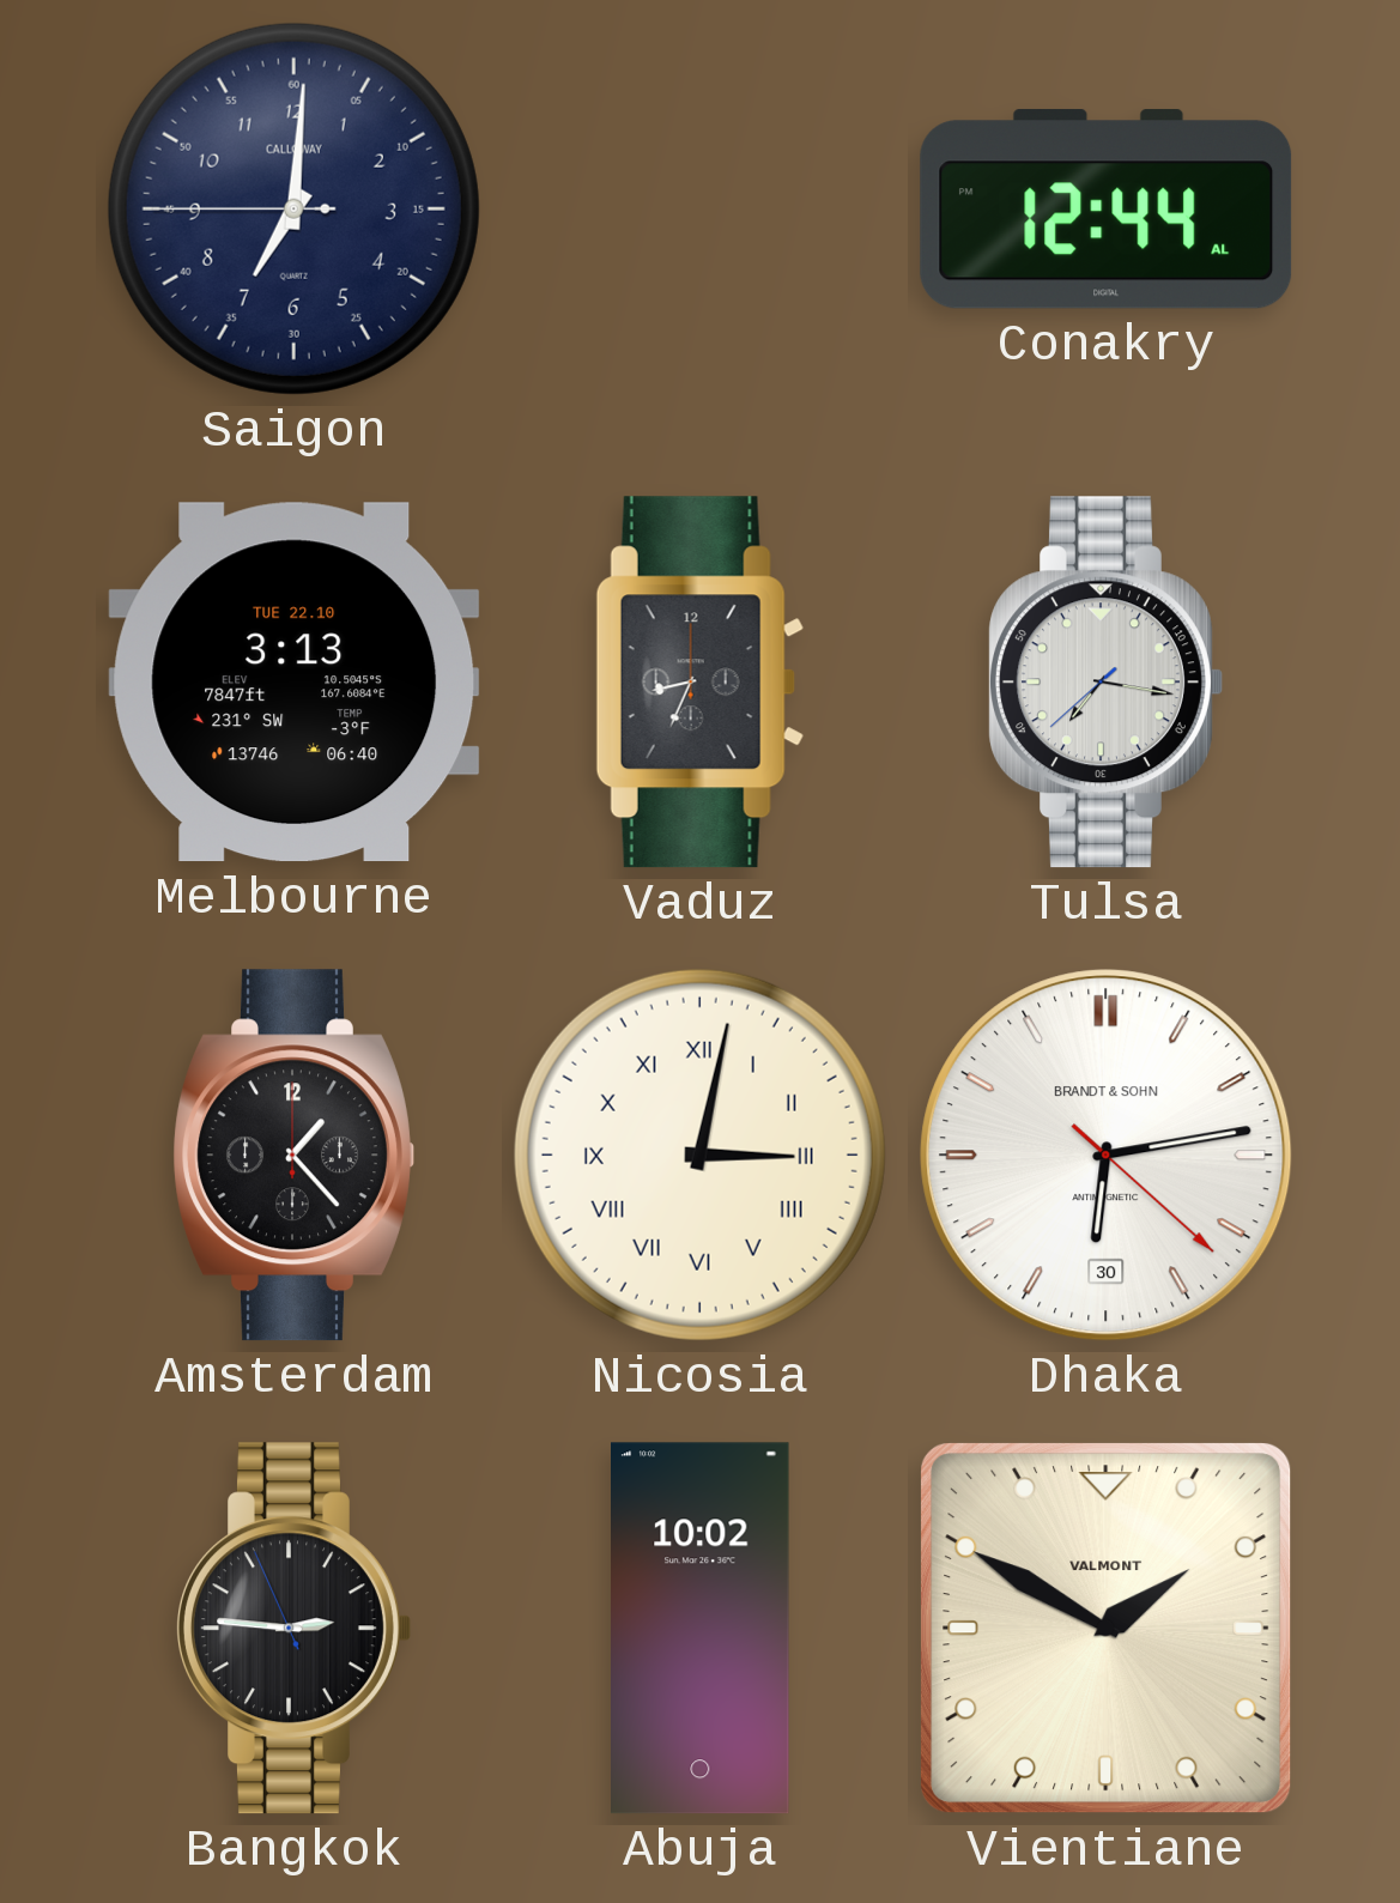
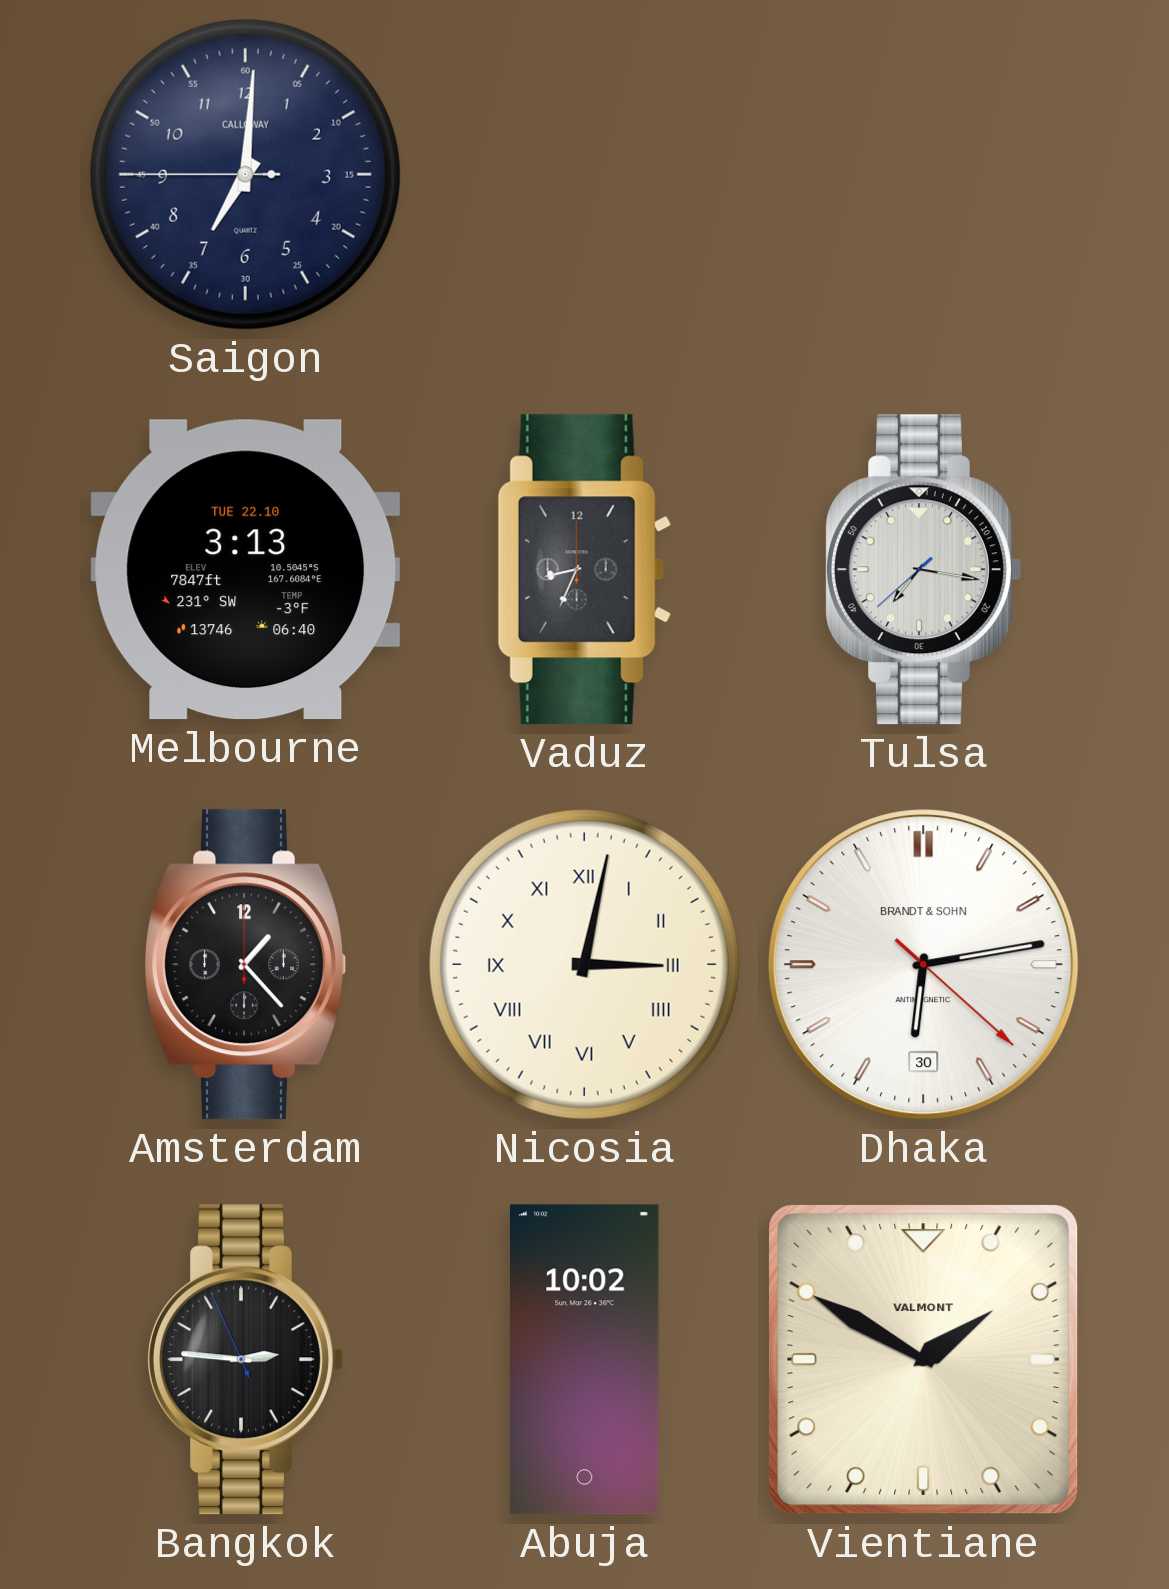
Conakry: 12:44 -> none
